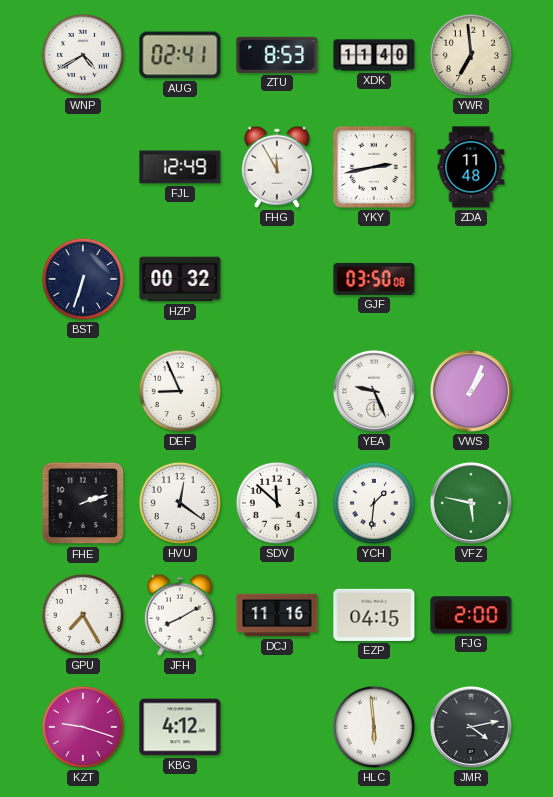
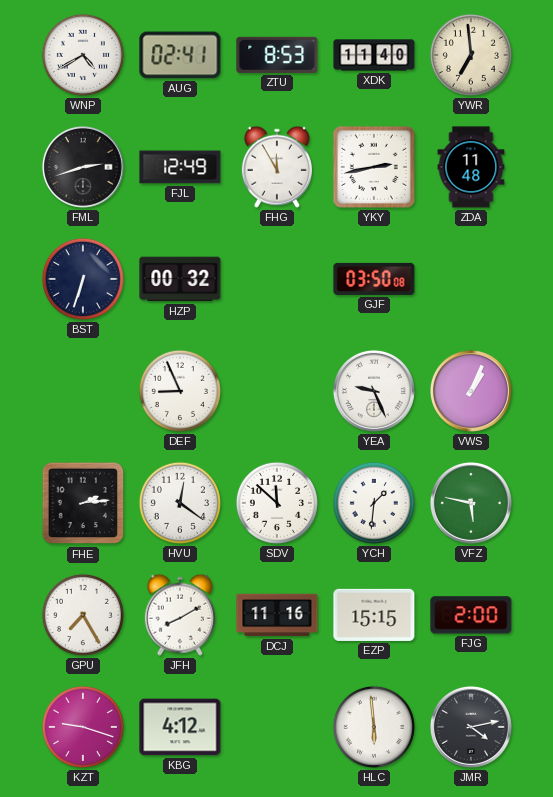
FML: none -> 2:42
FHE: 2:12 -> 2:14
EZP: 04:15 -> 15:15
